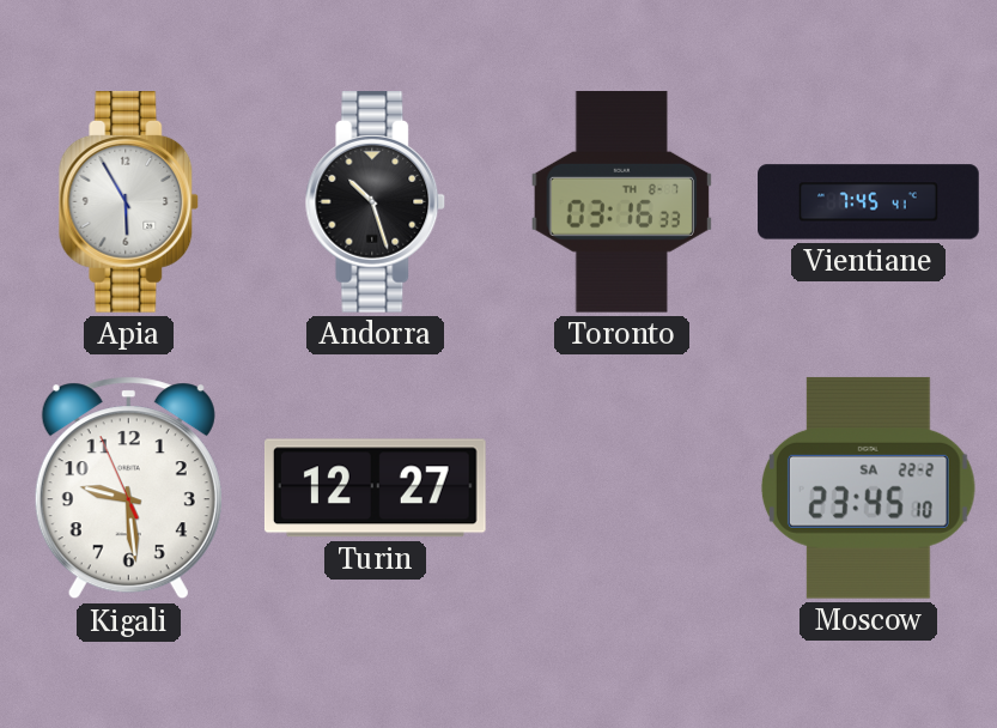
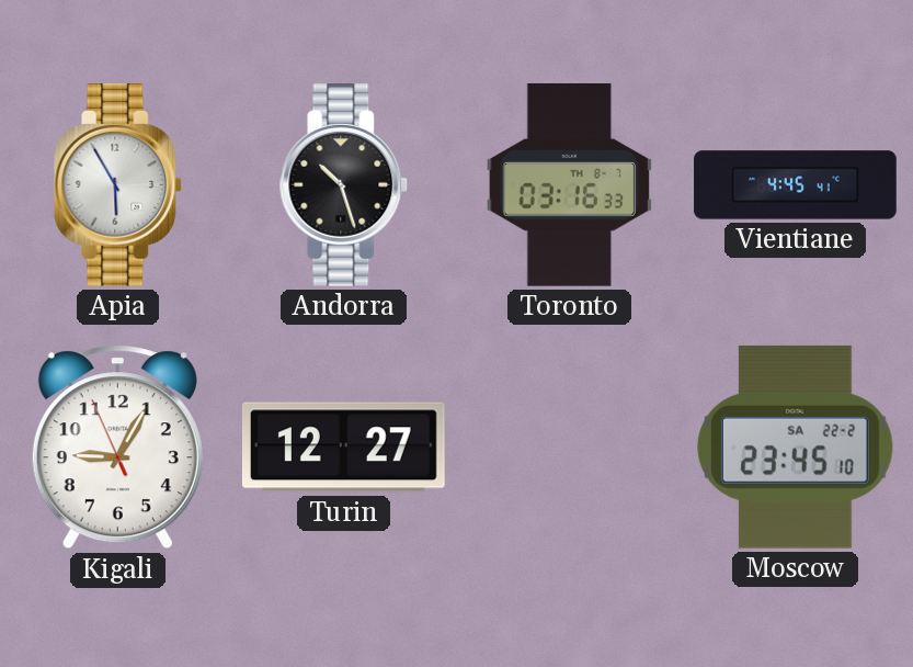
Vientiane: 7:45 -> 4:45
Kigali: 9:28 -> 9:04
